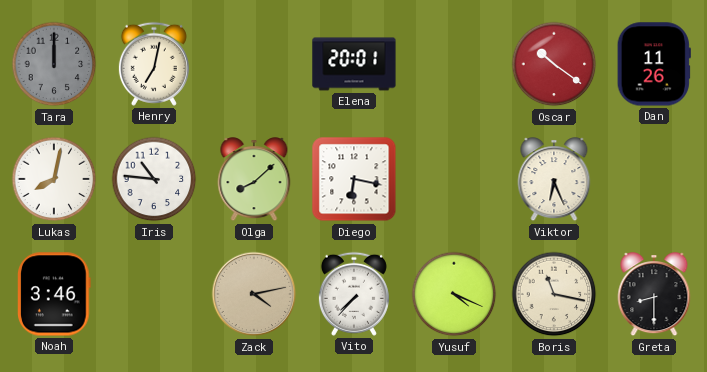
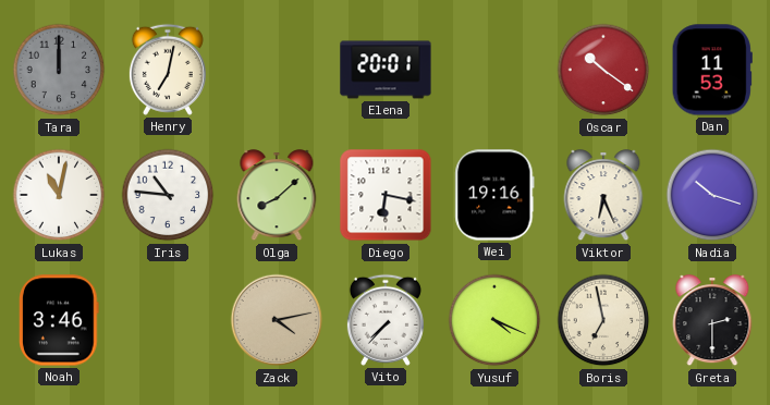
Dan: 11:26 -> 11:53
Lukas: 8:02 -> 11:02
Wei: none -> 19:16
Nadia: none -> 10:18
Boris: 11:17 -> 6:58
Greta: 8:30 -> 2:30
